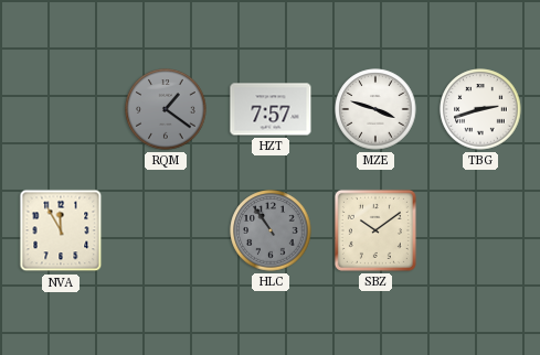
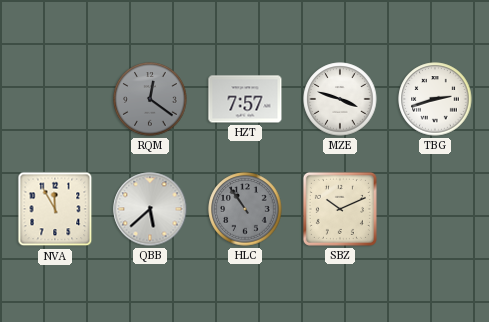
RQM: 1:21 -> 12:21
QBB: none -> 5:38
SBZ: 10:09 -> 10:11
